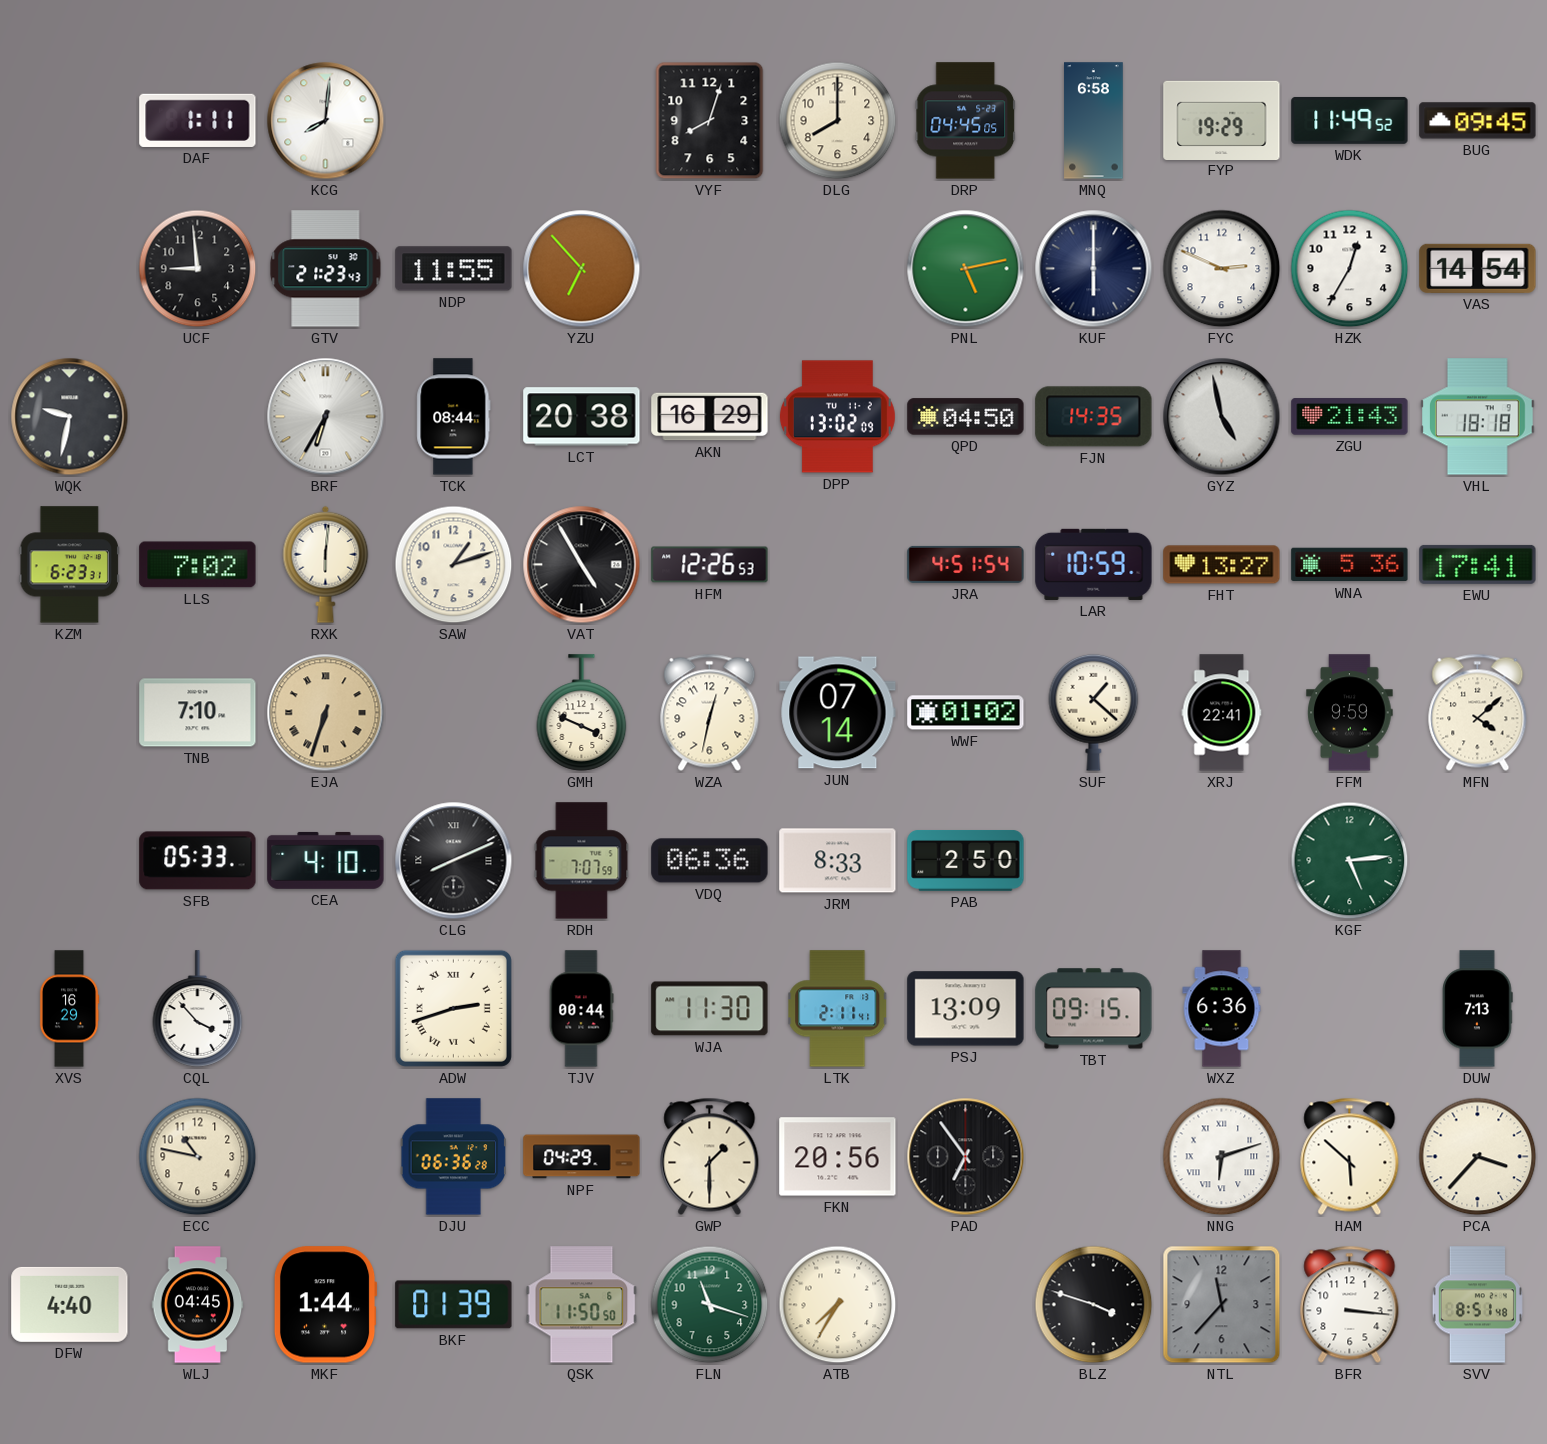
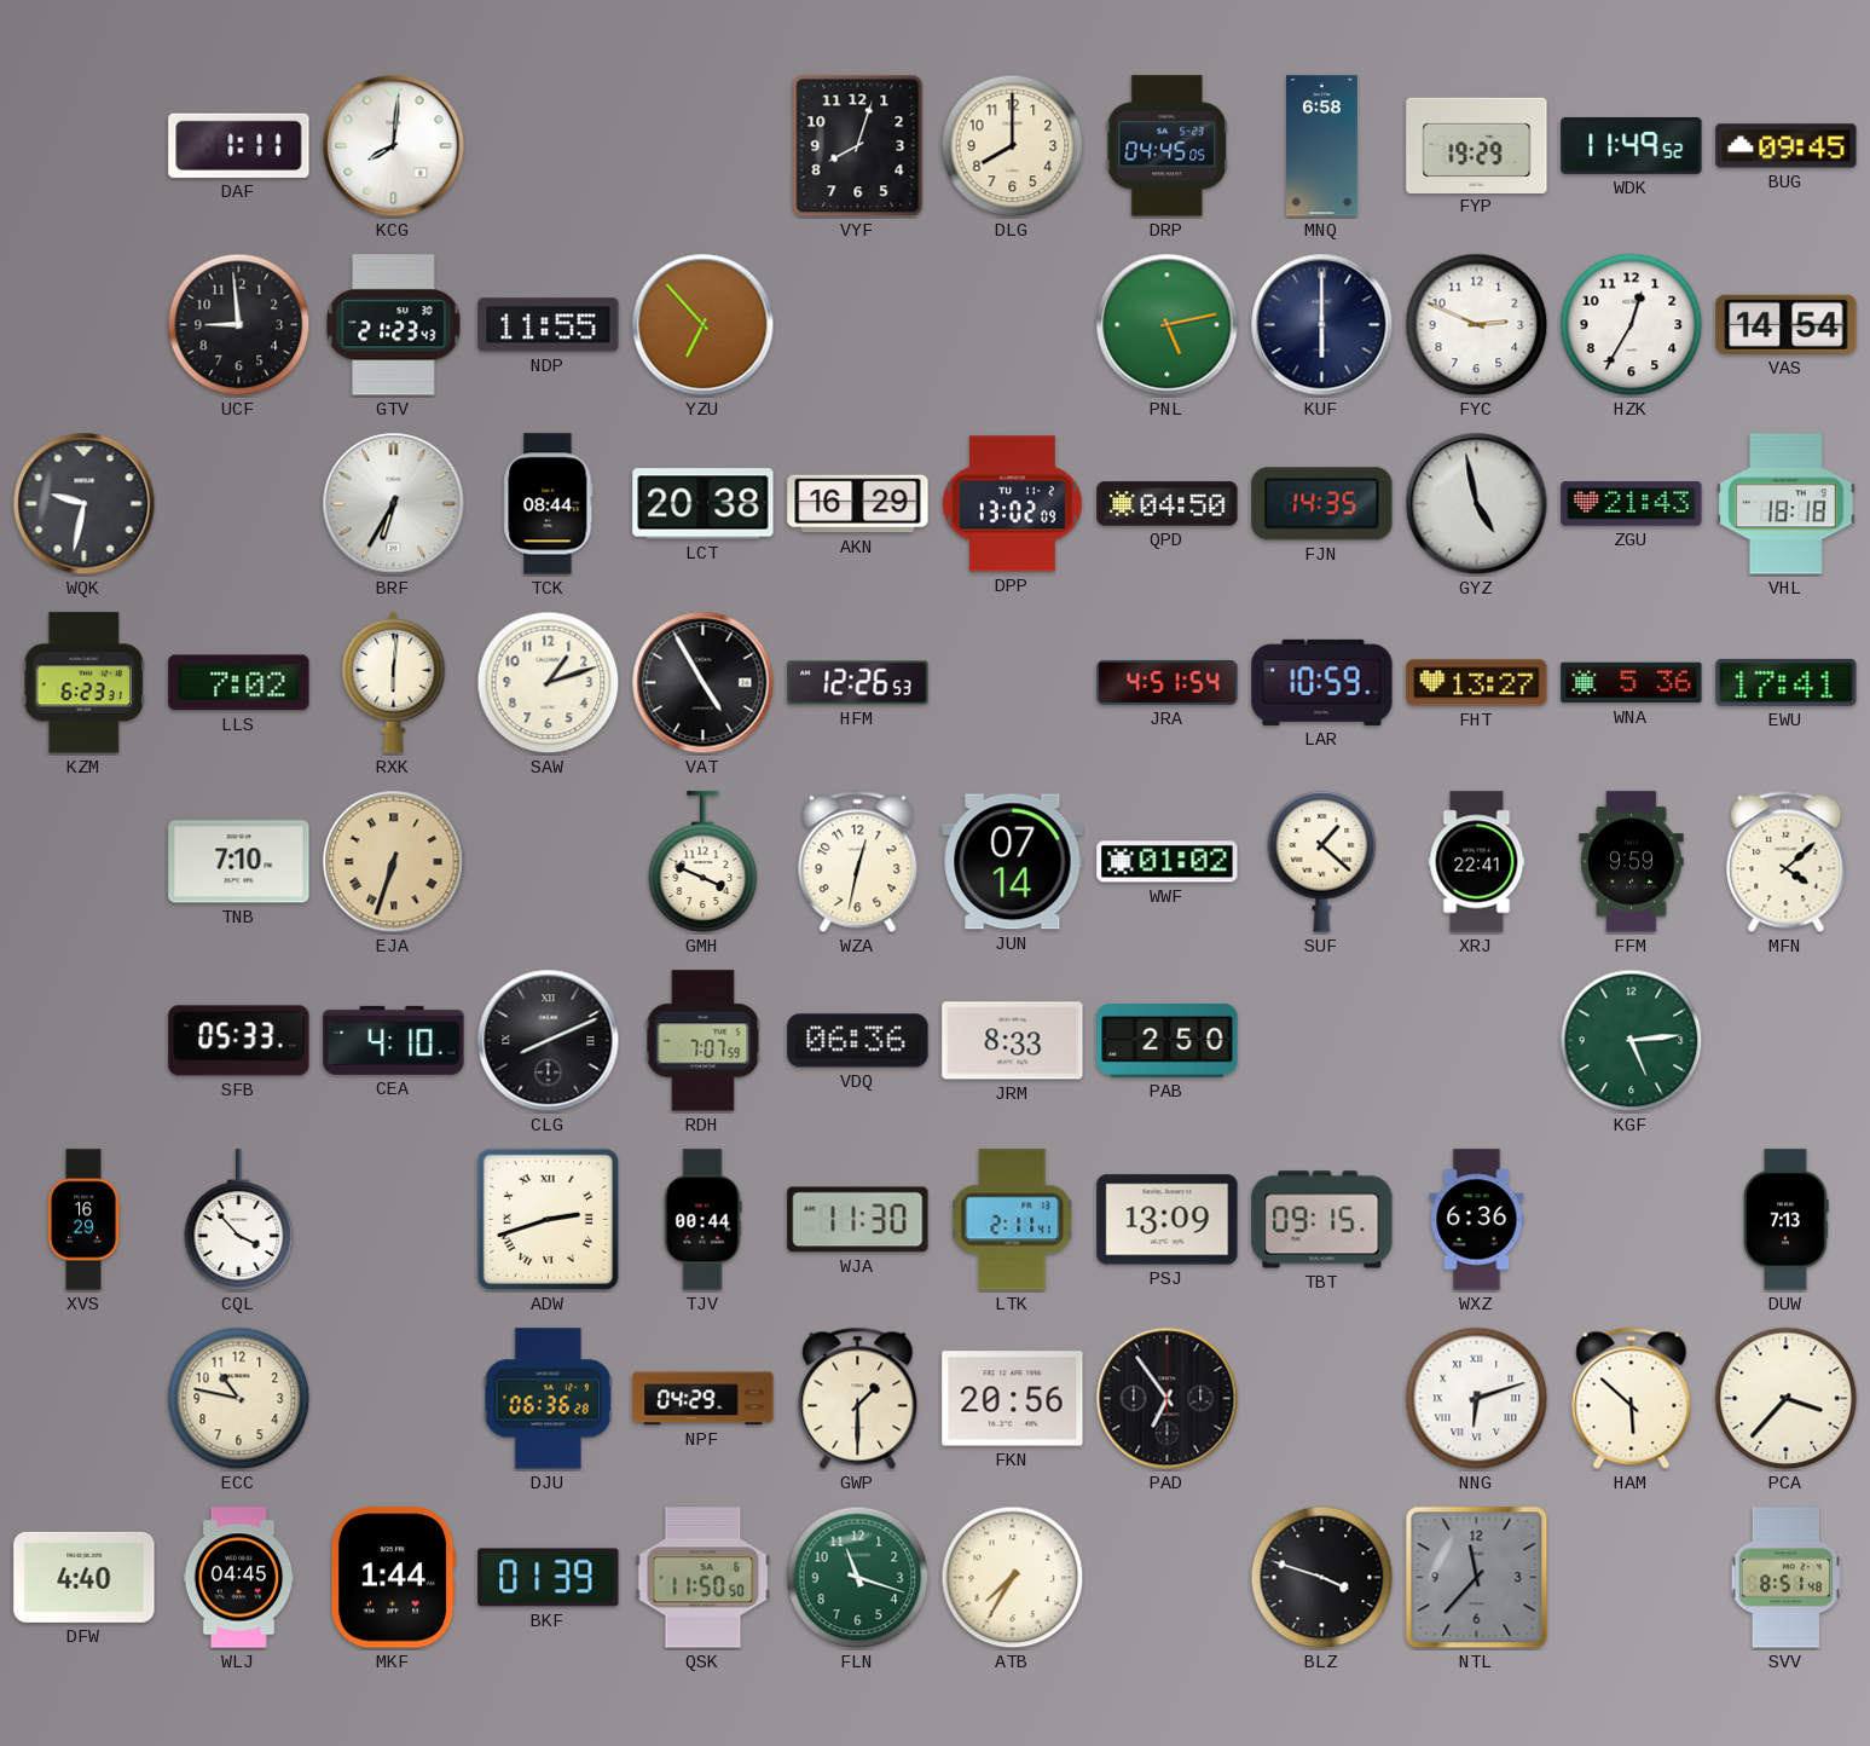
BFR: 3:16 -> none
